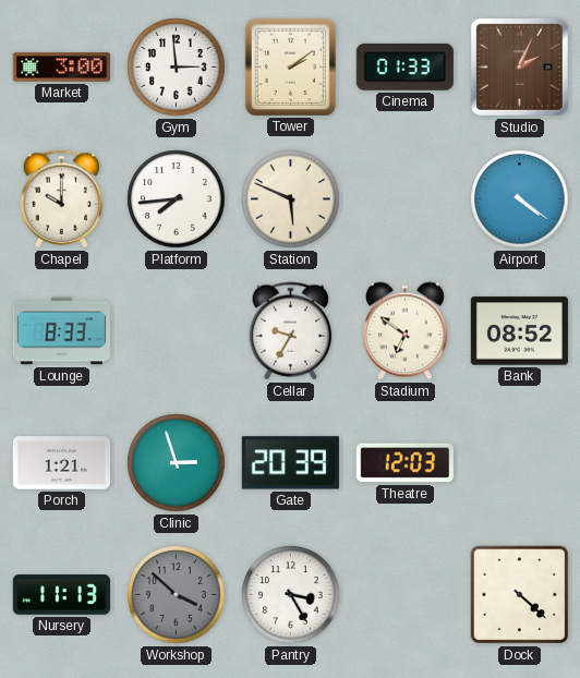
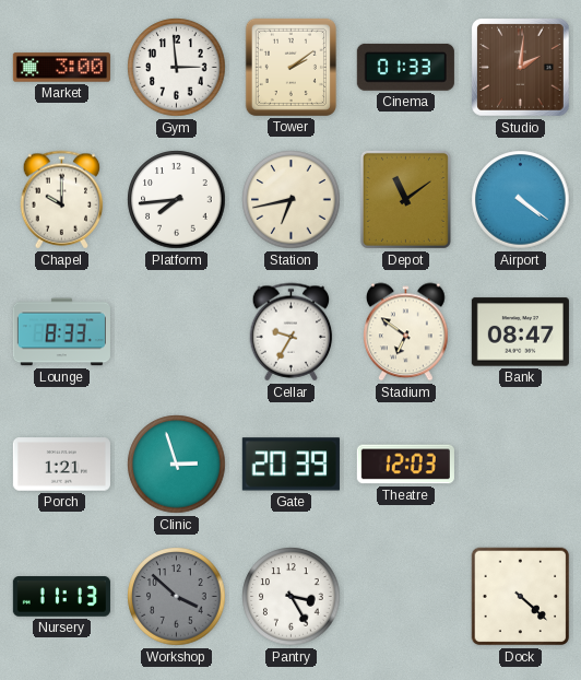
Studio: 2:04 -> 2:01
Station: 5:49 -> 6:43
Depot: none -> 11:09
Bank: 08:52 -> 08:47
